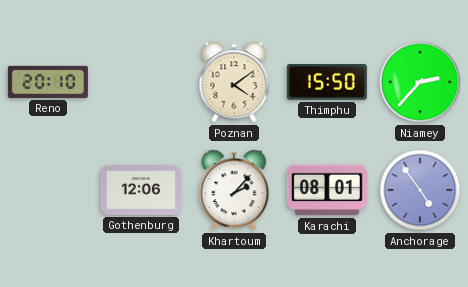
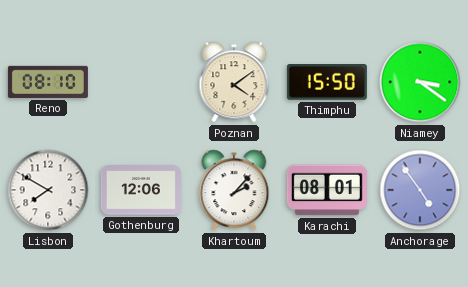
Reno: 20:10 -> 08:10
Niamey: 2:37 -> 3:21
Lisbon: none -> 7:50
